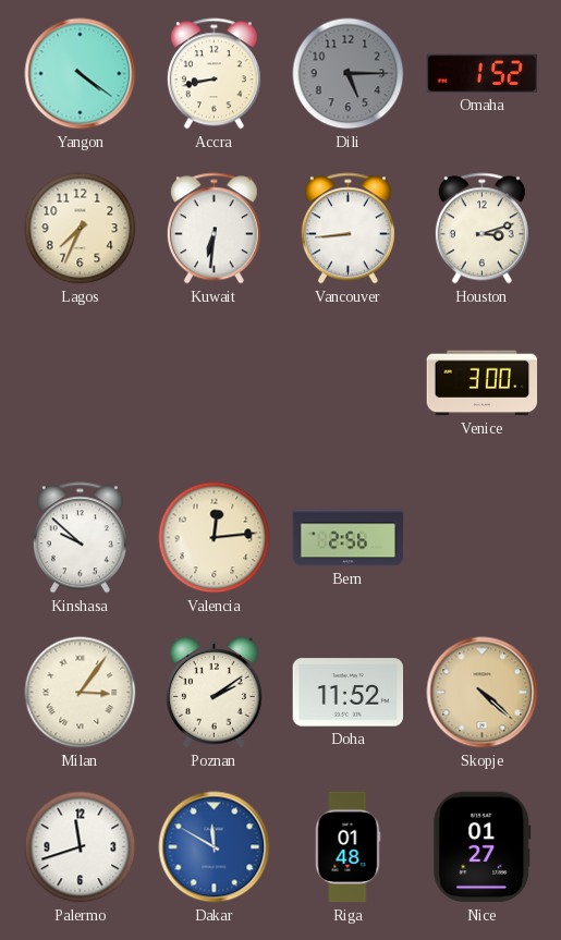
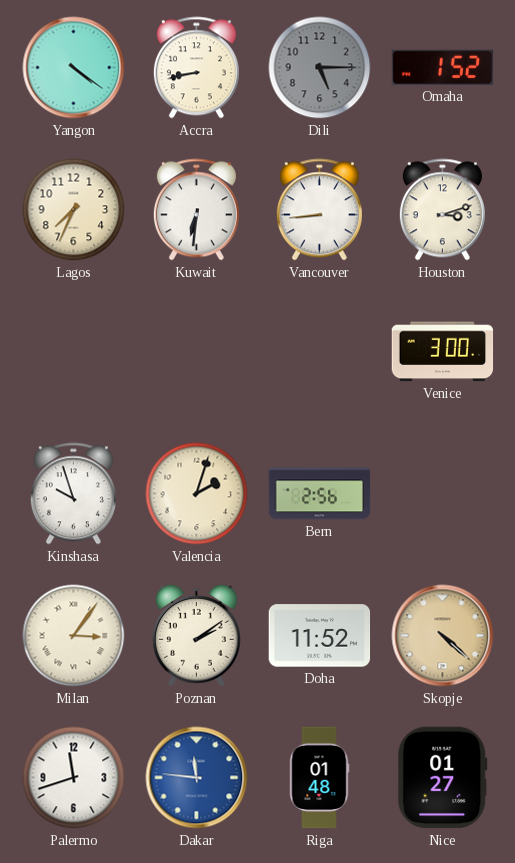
Kinshasa: 9:52 -> 9:57
Valencia: 12:14 -> 2:03
Dakar: 11:50 -> 11:46
